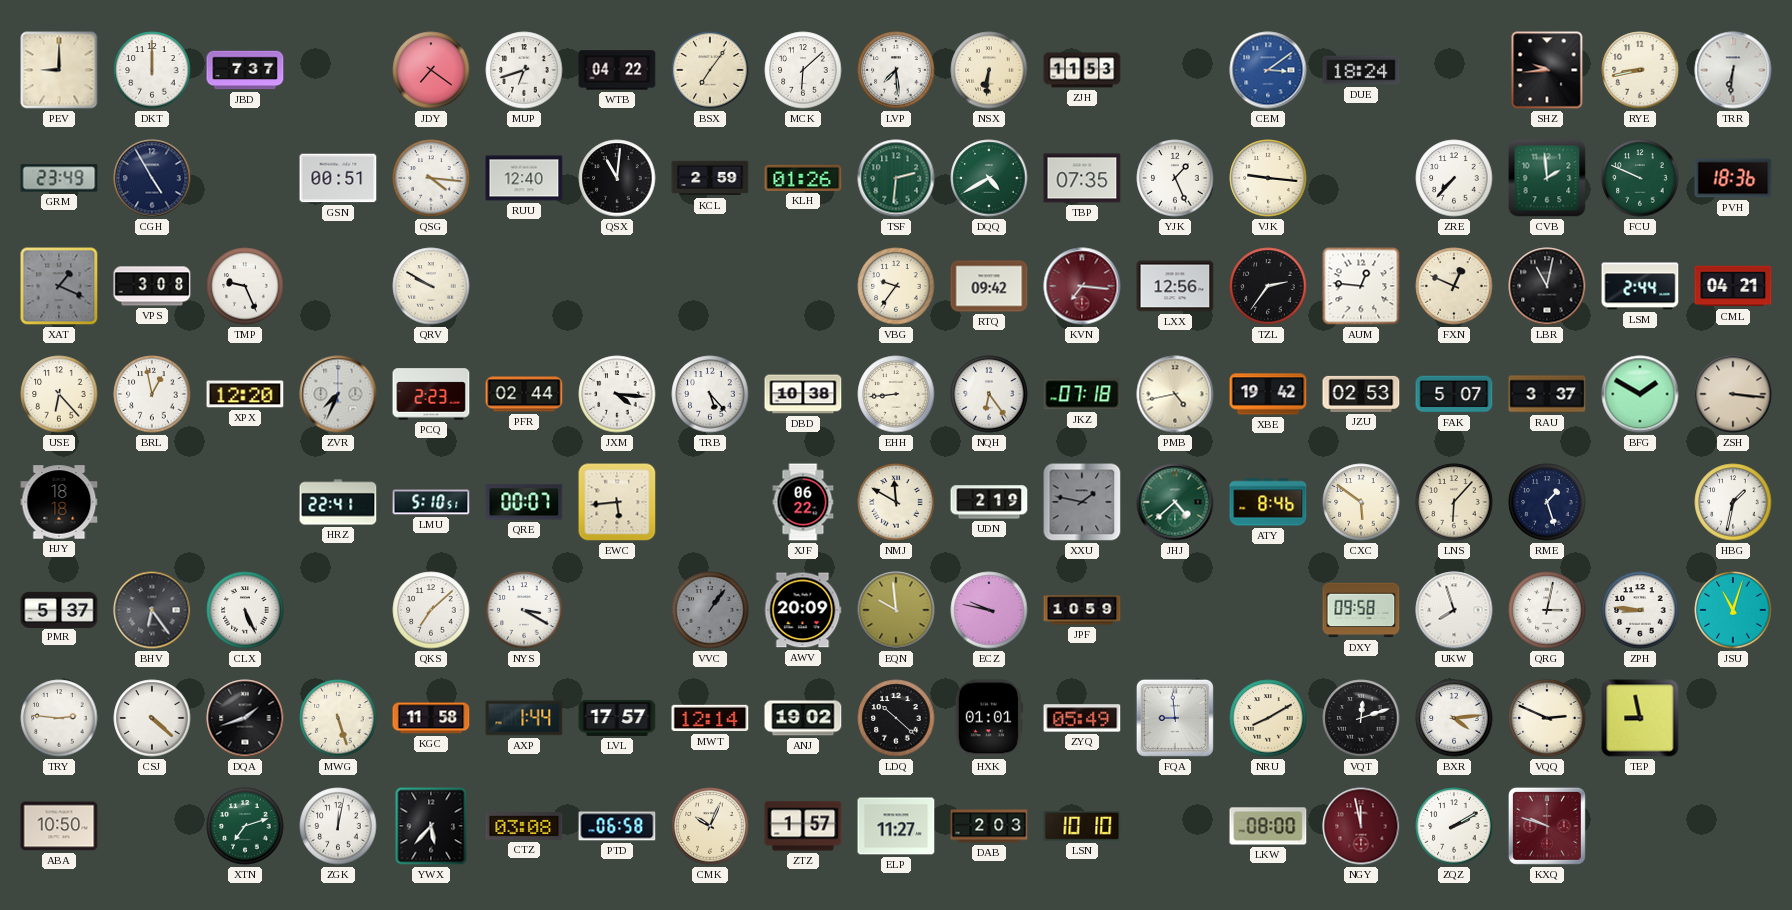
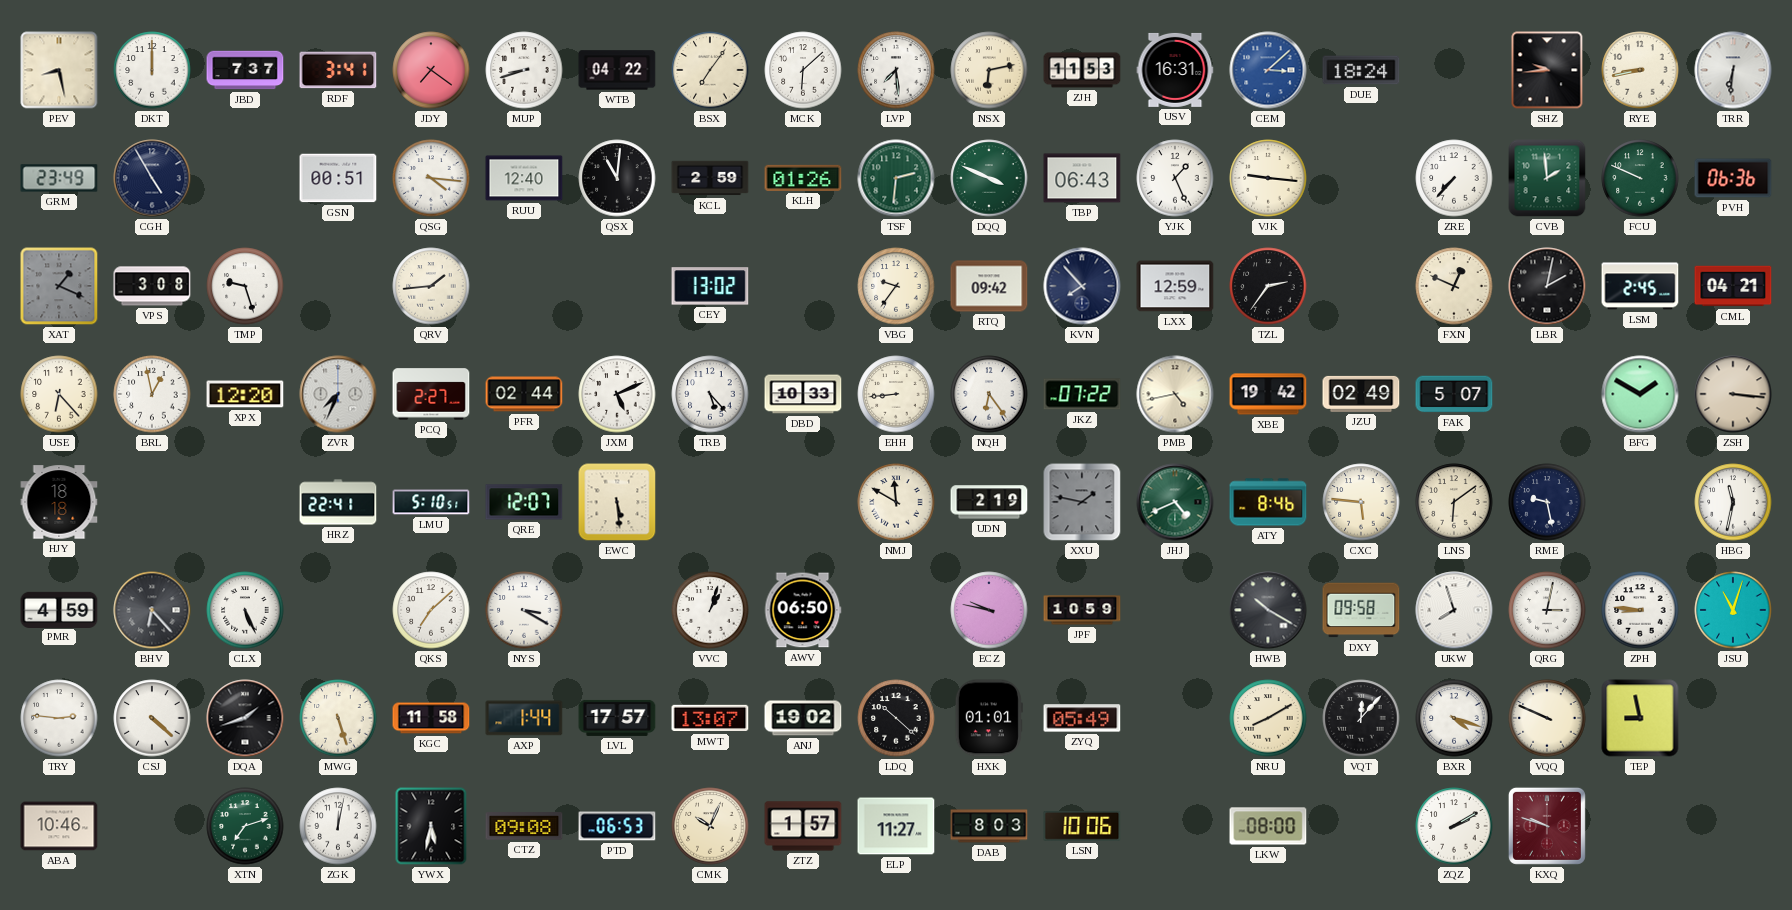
PEV: 9:00 -> 8:28
RDF: none -> 3:41
MUP: 6:42 -> 8:42
NSX: 6:31 -> 6:13
USV: none -> 16:31
CEM: 3:09 -> 3:08
DQQ: 4:40 -> 3:49
TBP: 07:35 -> 06:43
PVH: 18:36 -> 06:36
TMP: 9:26 -> 9:27
QRV: 9:50 -> 1:44
CEY: none -> 13:02
KVN: 7:16 -> 7:53
KVN dial: burgundy -> navy
LXX: 12:56 -> 12:59
AUM: 12:46 -> none
LBR: 11:02 -> 2:02
LSM: 2:44 -> 2:45
PCQ: 2:23 -> 2:27
JXM: 4:16 -> 5:11
DBD: 10:38 -> 10:33
JKZ: 07:18 -> 07:22
JZU: 02:53 -> 02:49
RAU: 3:37 -> none
QRE: 00:07 -> 12:07
EWC: 5:44 -> 5:29
XJF: 06:22 -> none
JHJ: 4:38 -> 4:41
CXC: 5:51 -> 5:46
LNS: 6:07 -> 6:09
RME: 1:27 -> 9:28
HBG: 1:32 -> 11:32
PMR: 5:37 -> 4:59
BHV: 6:24 -> 6:23
VVC: 1:06 -> 1:03
VVC dial: grey -> white
AWV: 20:09 -> 06:50
EQN: 9:59 -> none
HWB: none -> 10:20
MWT: 12:14 -> 13:07
FQA: 8:59 -> none
VQT: 12:12 -> 12:07
BXR: 4:14 -> 4:18
VQQ: 2:49 -> 9:49
ABA: 10:50 -> 10:46
YWX: 5:37 -> 5:32
CTZ: 03:08 -> 09:08
PTD: 06:58 -> 06:53
DAB: 2:03 -> 8:03
LSN: 10:10 -> 10:06
NGY: 11:58 -> none
